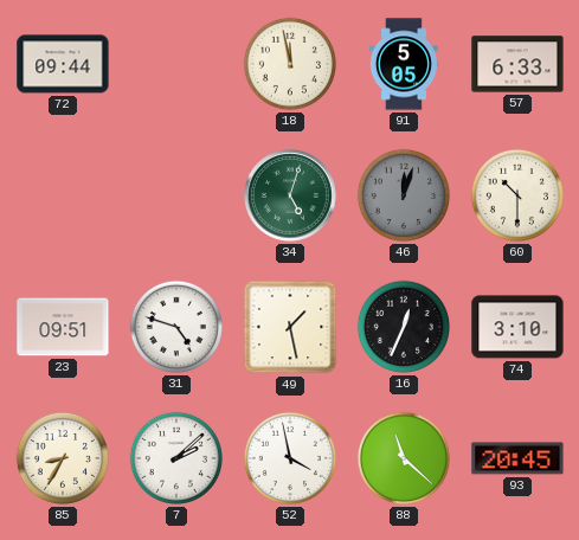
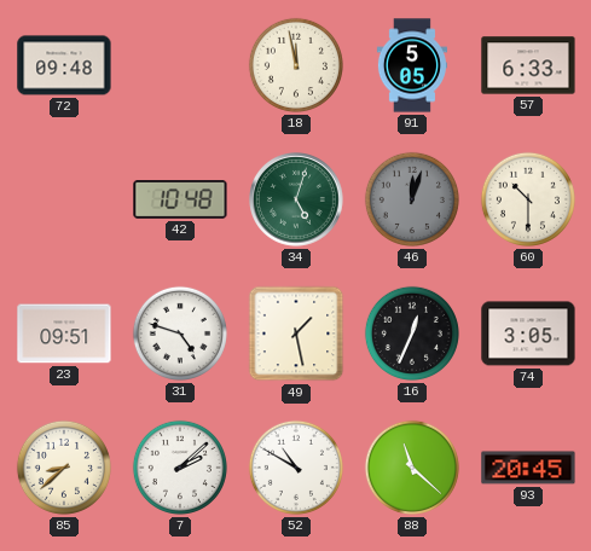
72: 09:44 -> 09:48
42: none -> 10:48
74: 3:10 -> 3:05
85: 8:35 -> 8:38
52: 3:58 -> 10:50
